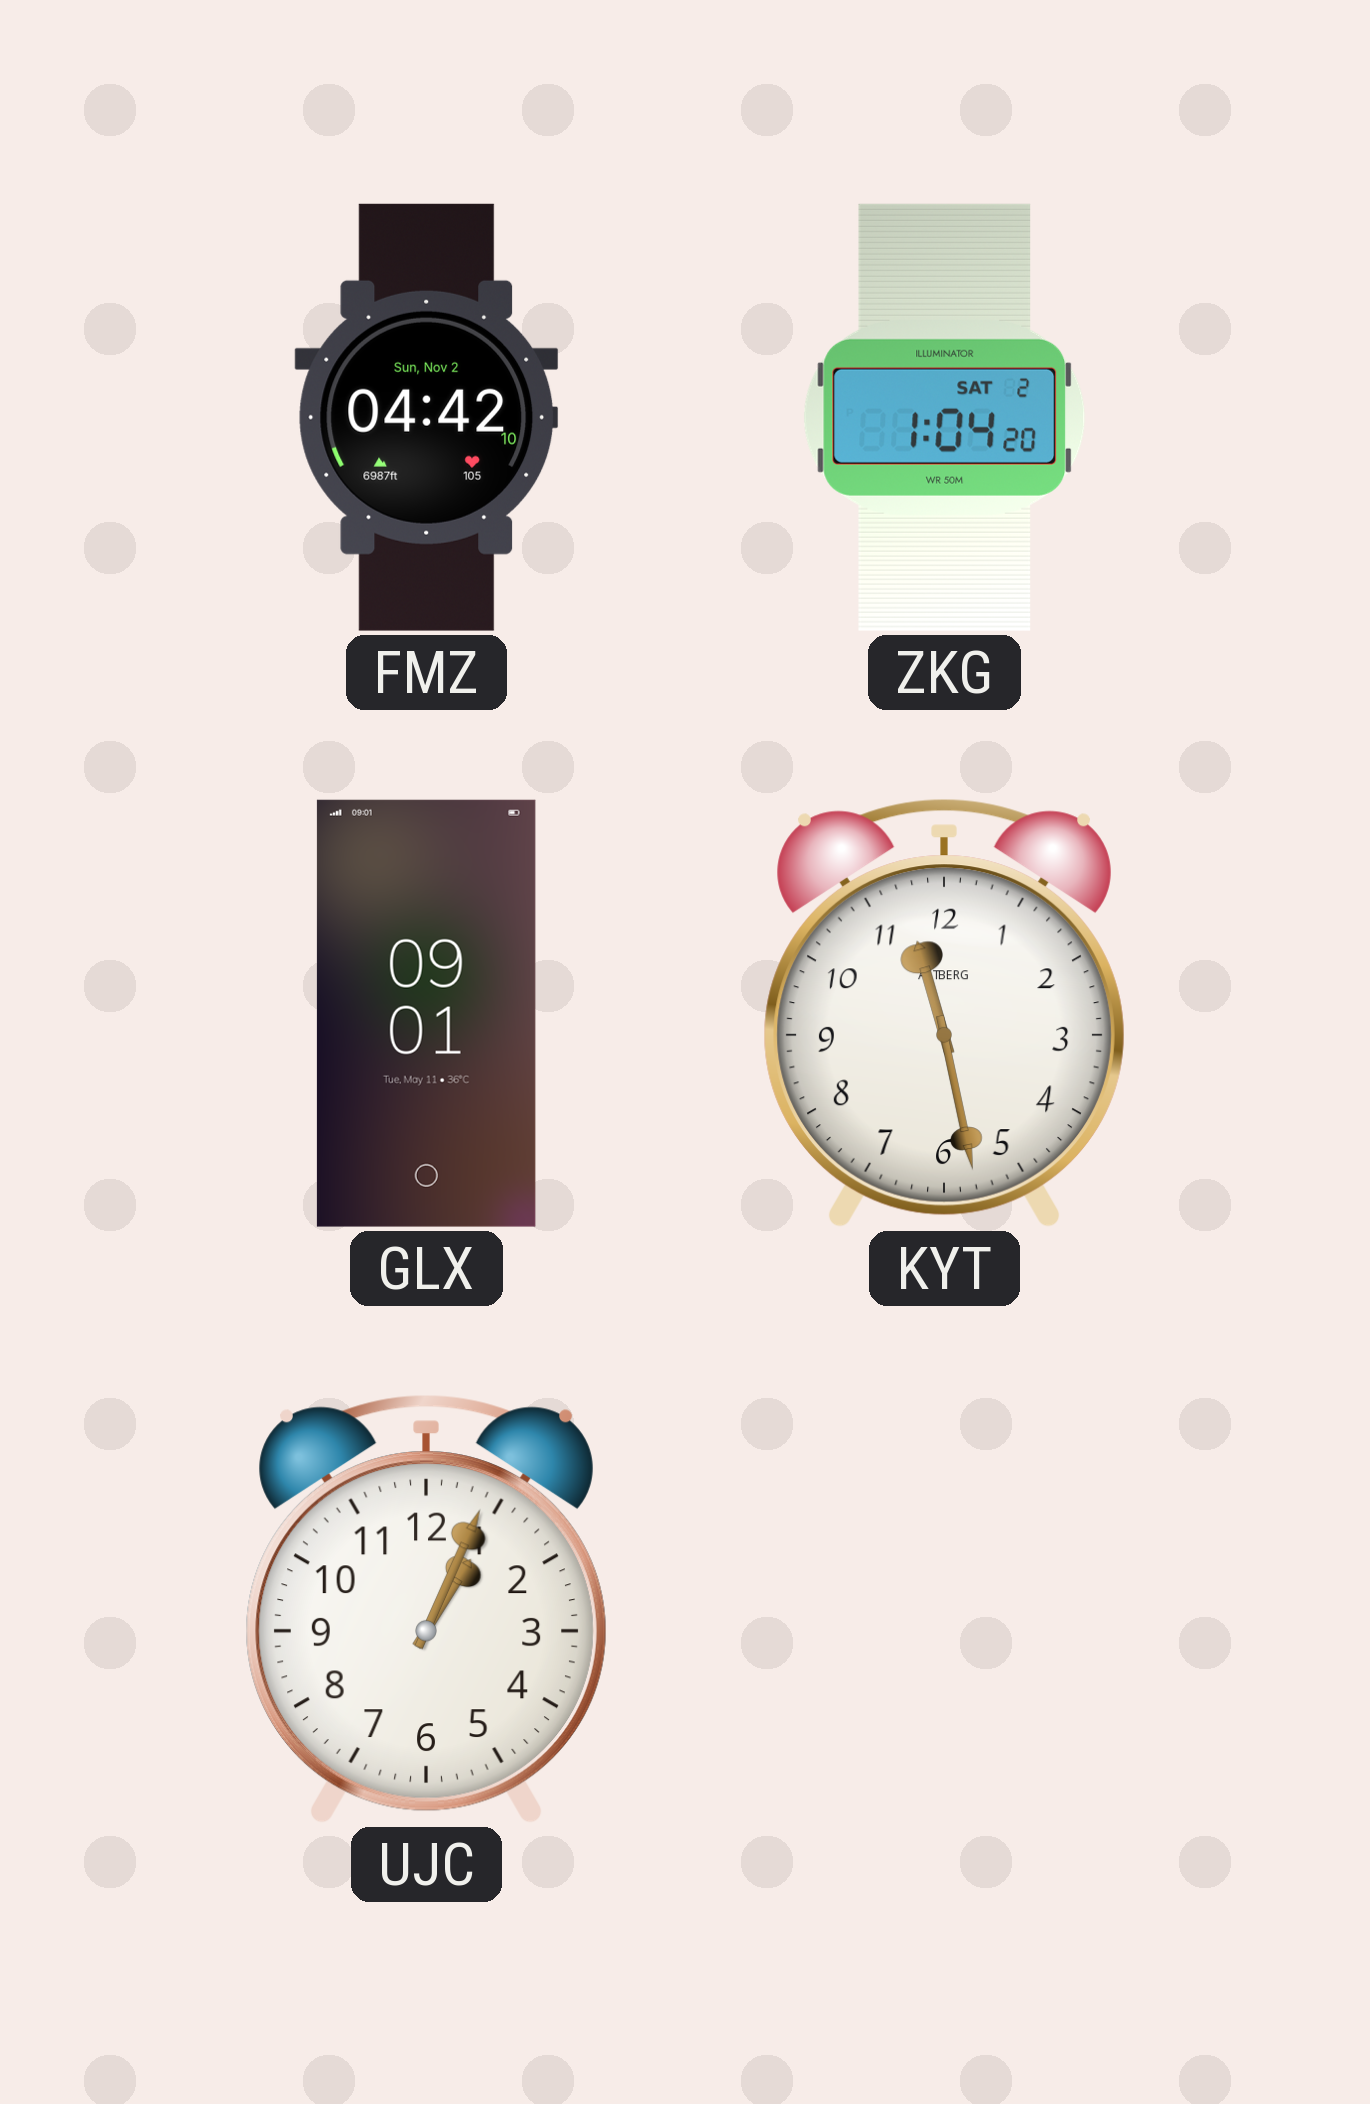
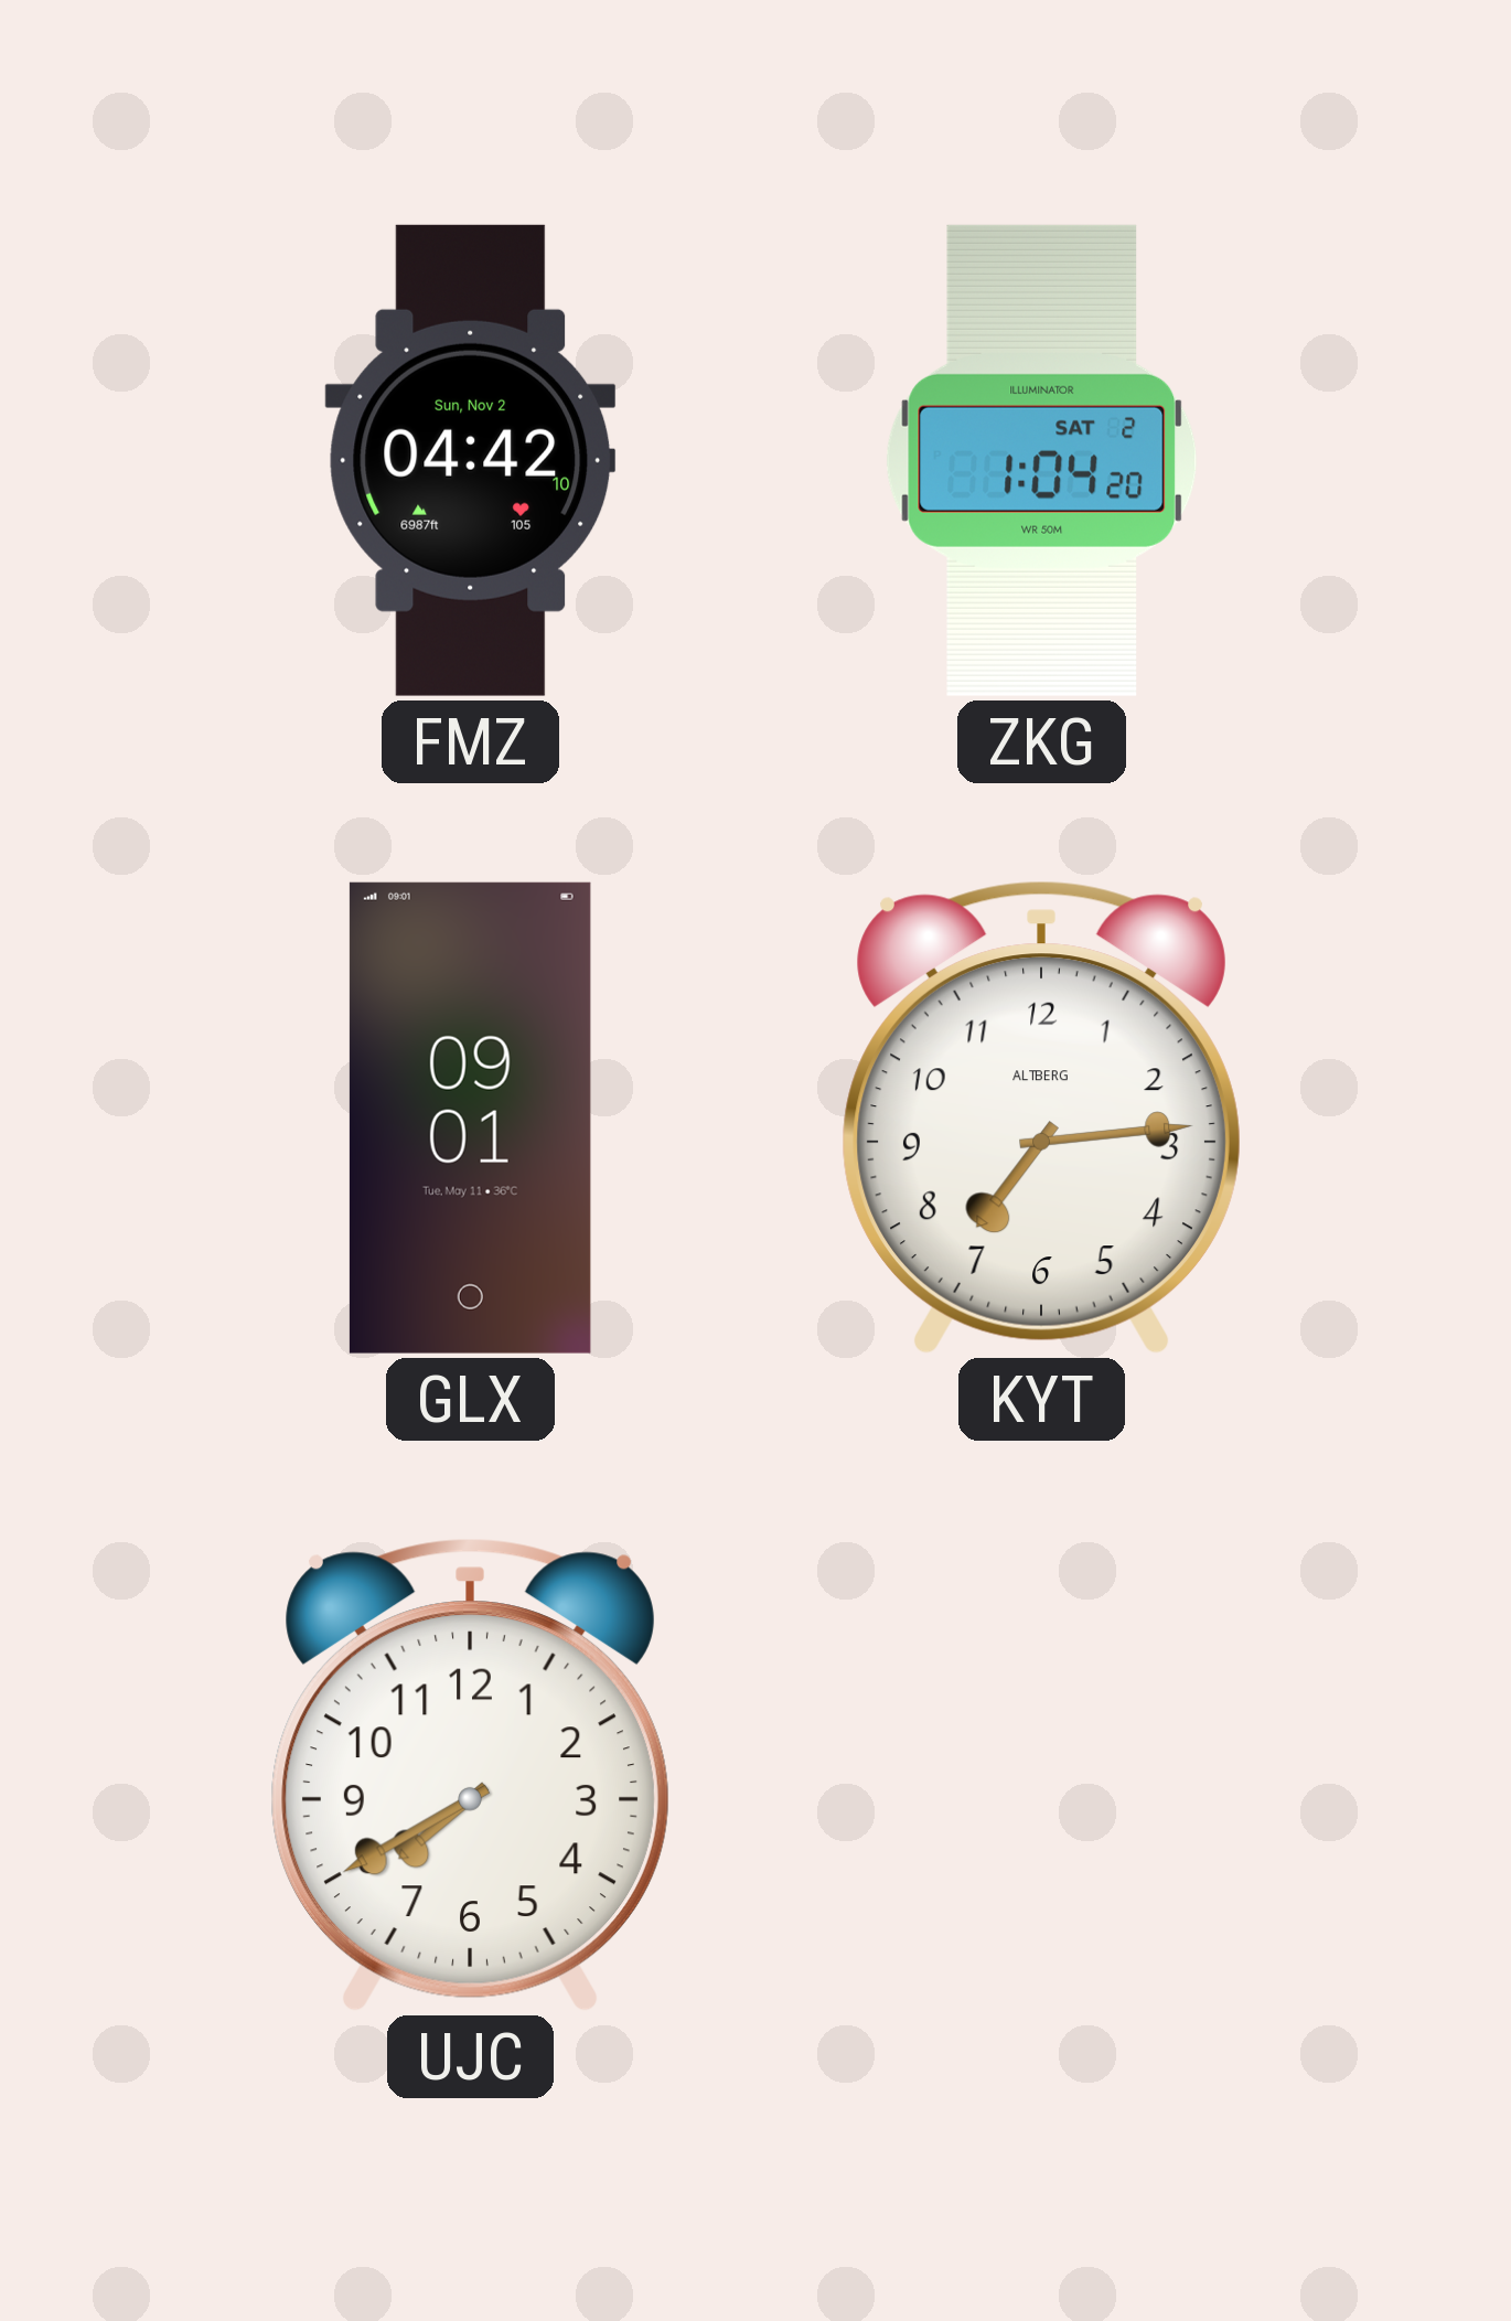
KYT: 11:28 -> 7:14
UJC: 1:04 -> 7:40
